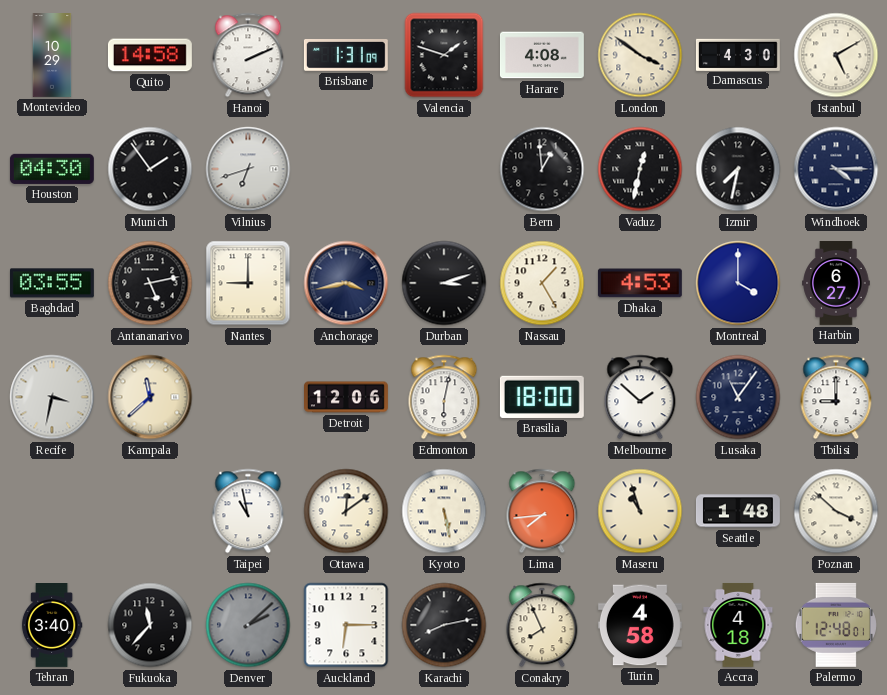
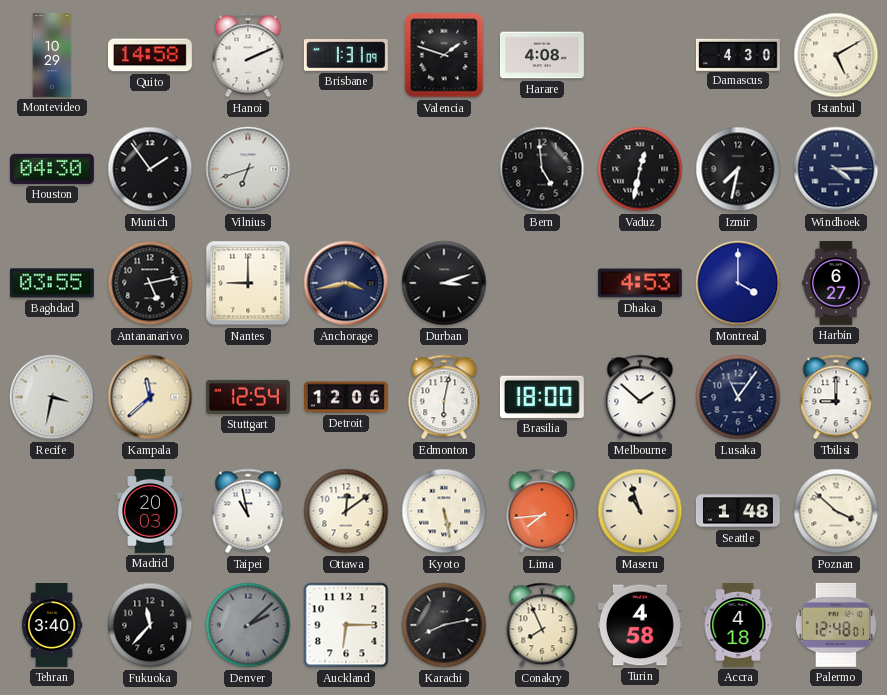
London: 3:51 -> none
Bern: 12:59 -> 4:59
Nassau: 1:25 -> none
Stuttgart: none -> 12:54
Madrid: none -> 20:03
